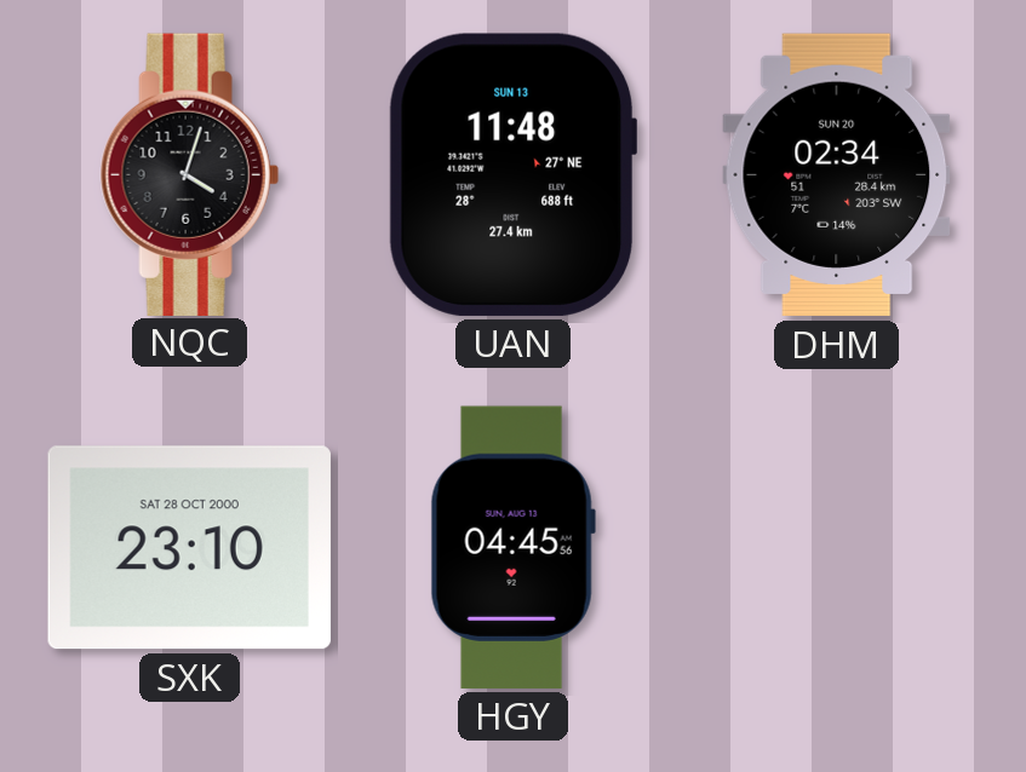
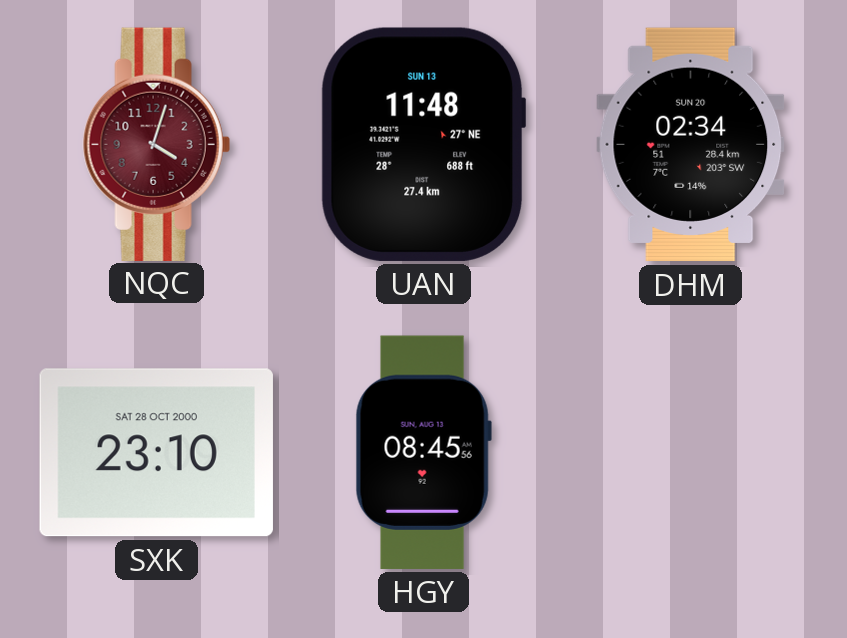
NQC dial: black -> burgundy
HGY: 04:45 -> 08:45
